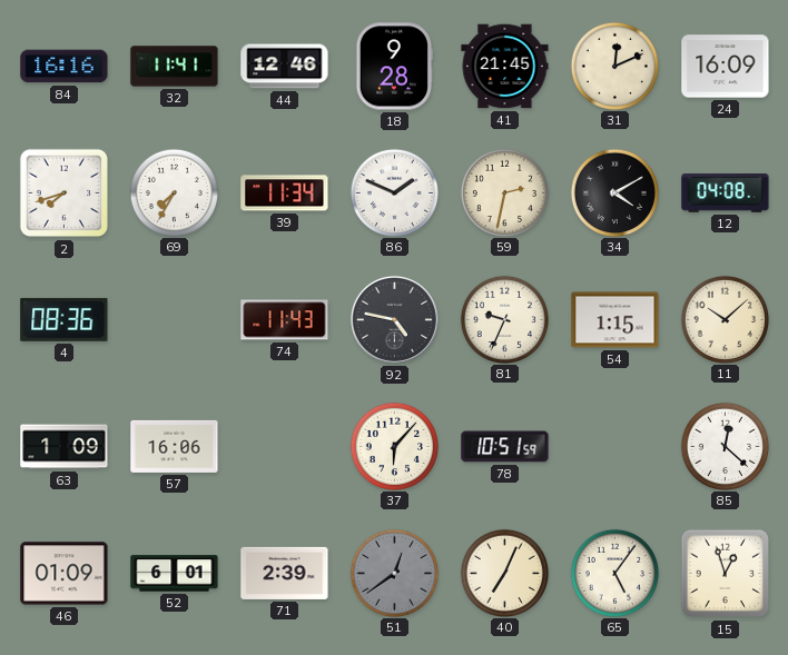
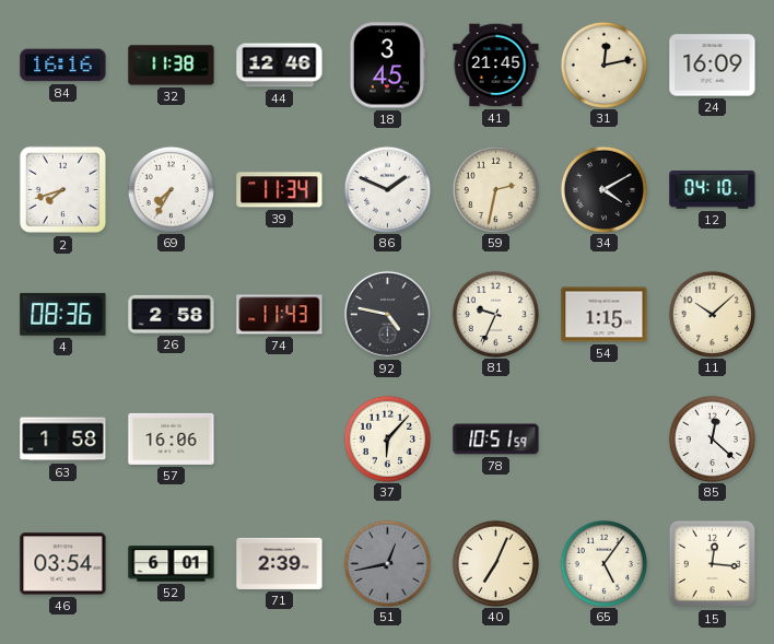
32: 11:41 -> 11:38
18: 9:28 -> 3:45
31: 12:11 -> 12:13
12: 04:08 -> 04:10
26: none -> 2:58
63: 1:09 -> 1:58
46: 01:09 -> 03:54
51: 12:39 -> 12:43
15: 12:57 -> 12:16
